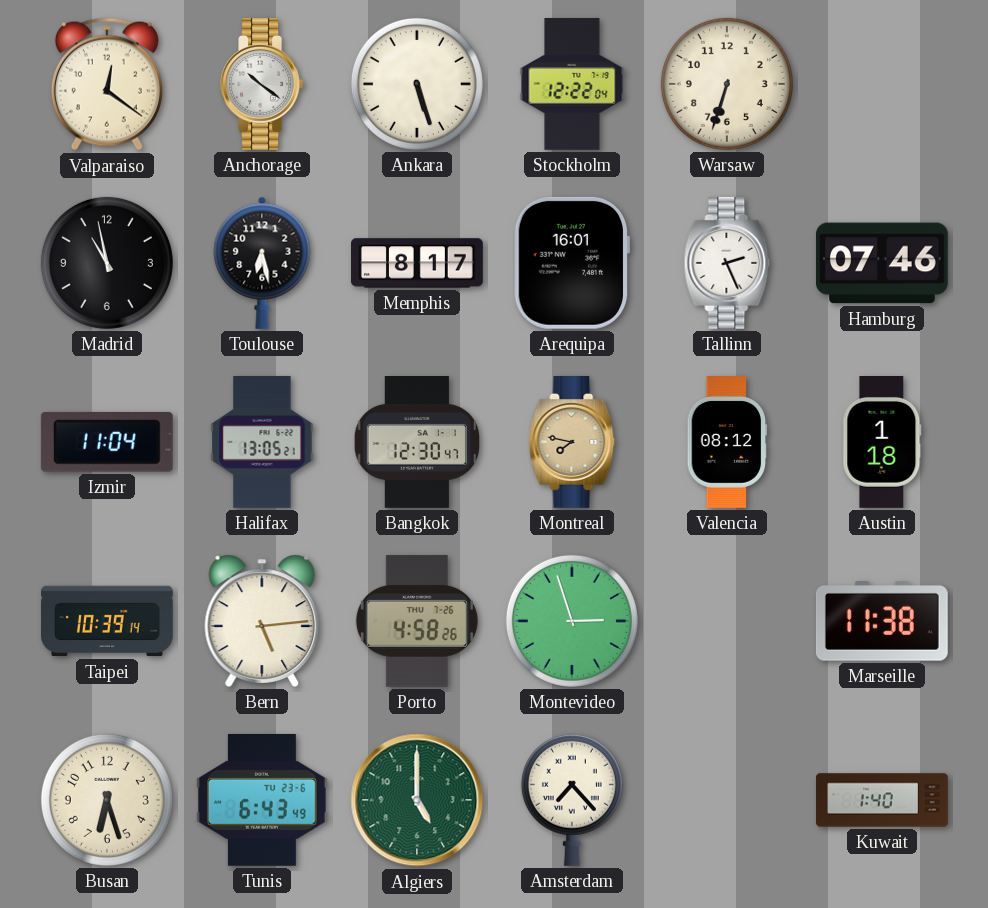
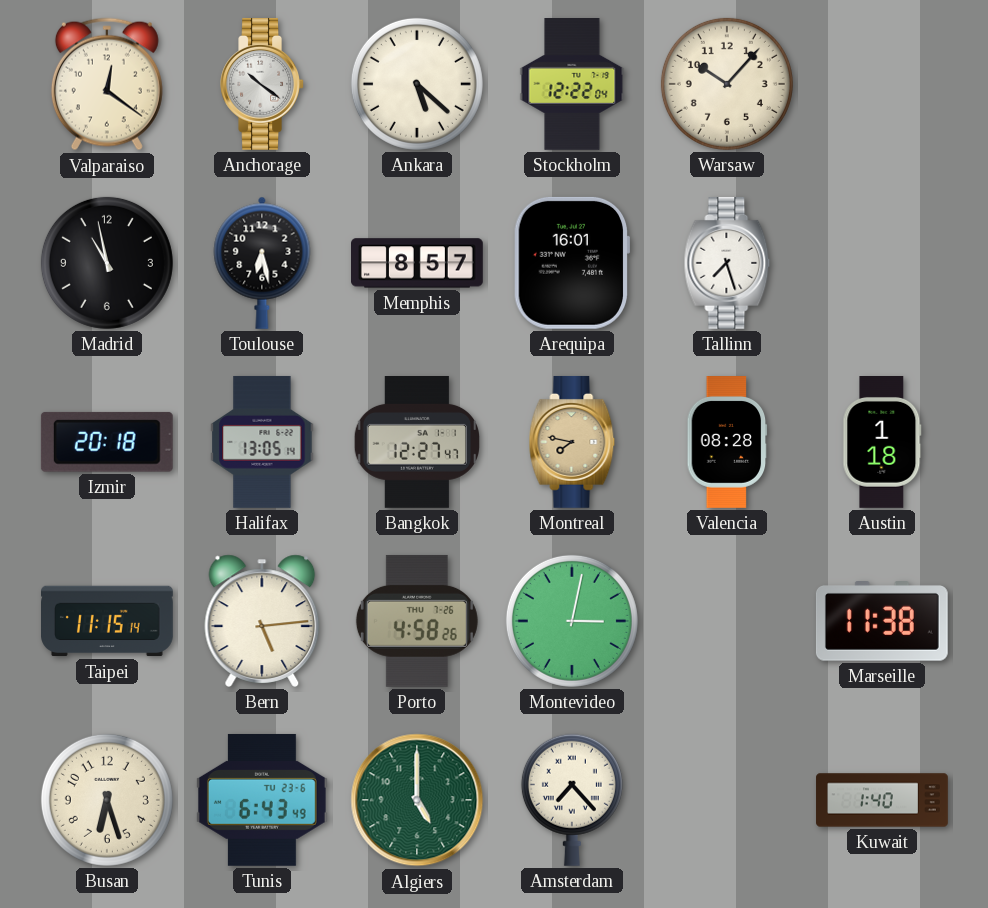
Ankara: 5:27 -> 5:22
Warsaw: 6:33 -> 10:07
Memphis: 8:17 -> 8:57
Tallinn: 2:26 -> 7:27
Hamburg: 07:46 -> none
Izmir: 11:04 -> 20:18
Halifax: 13:05:21 -> 13:05:14
Bangkok: 12:30 -> 12:27
Valencia: 08:12 -> 08:28
Taipei: 10:39 -> 11:15
Montevideo: 2:57 -> 3:02
